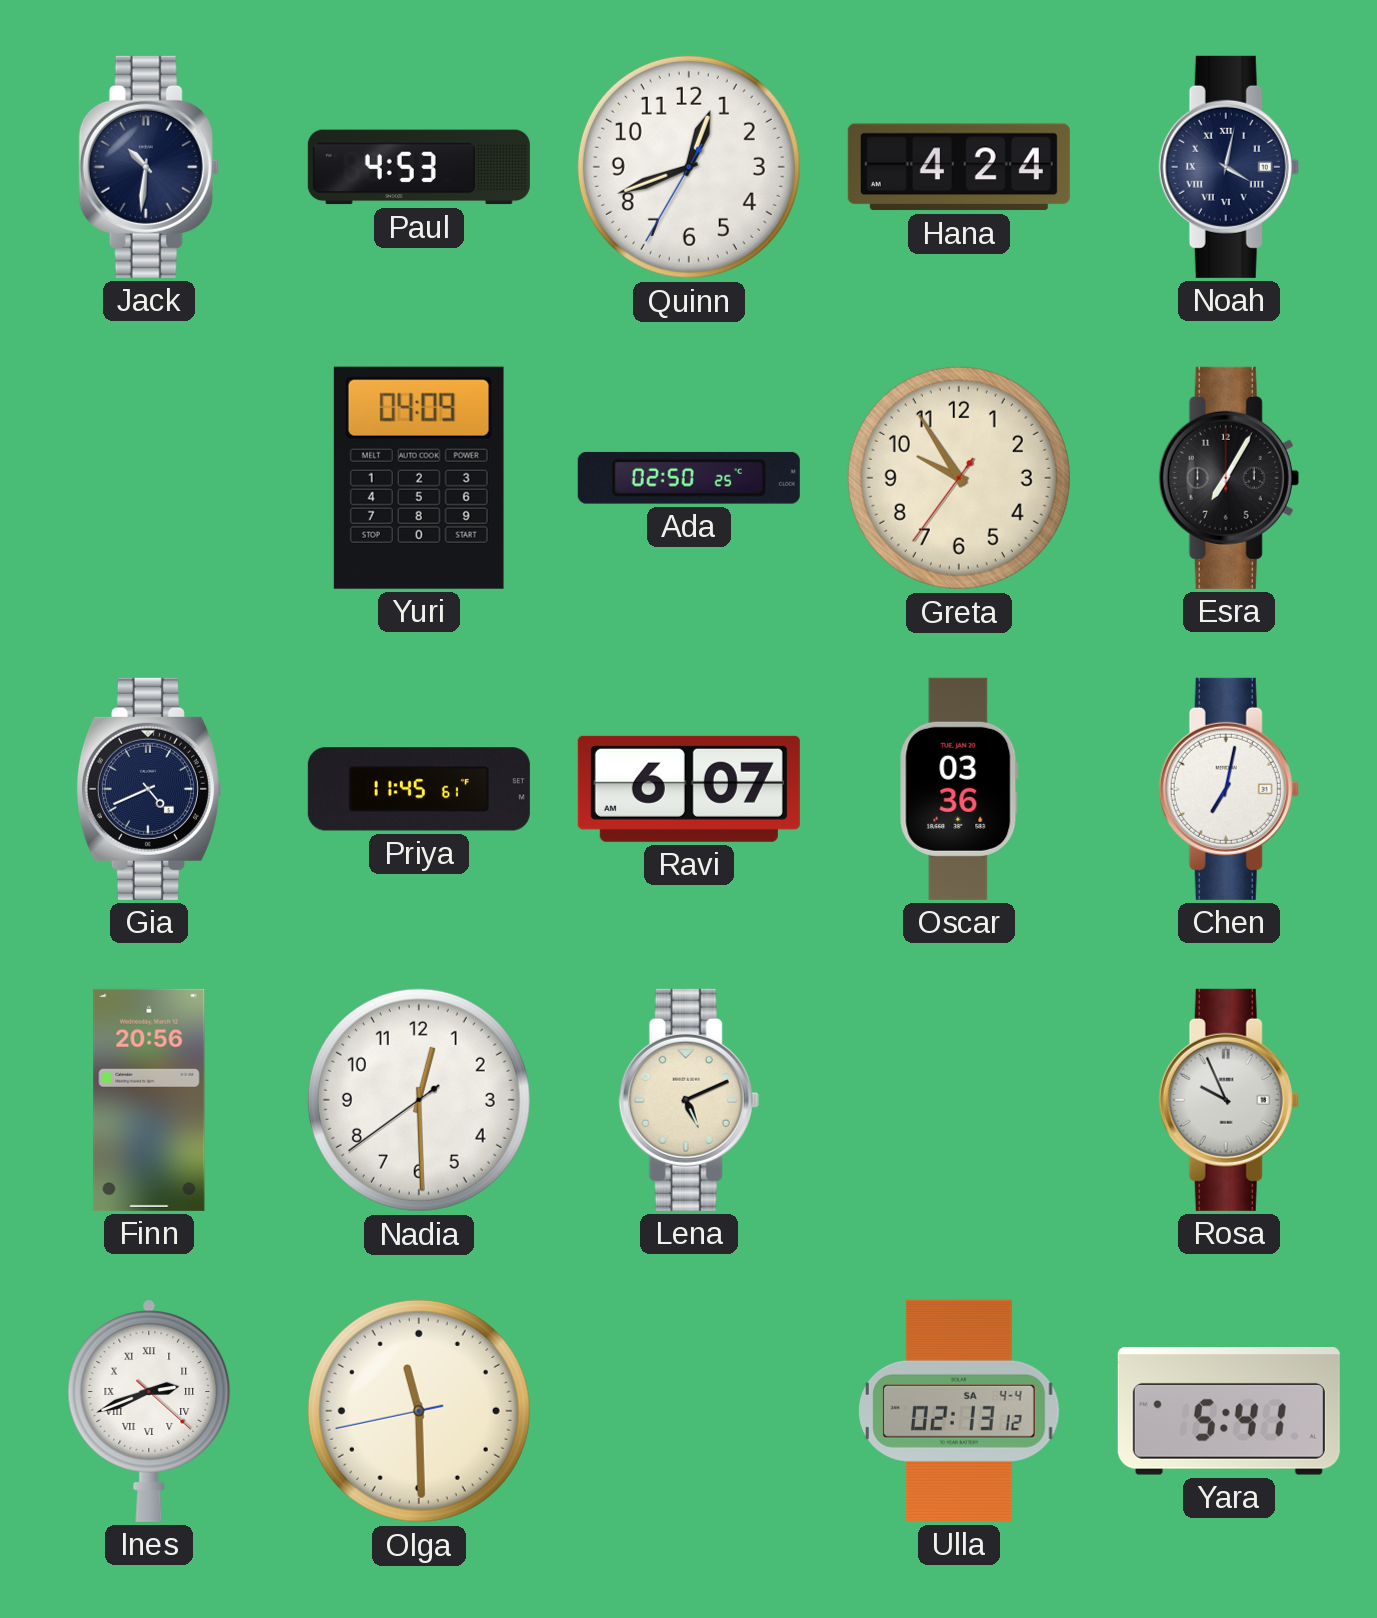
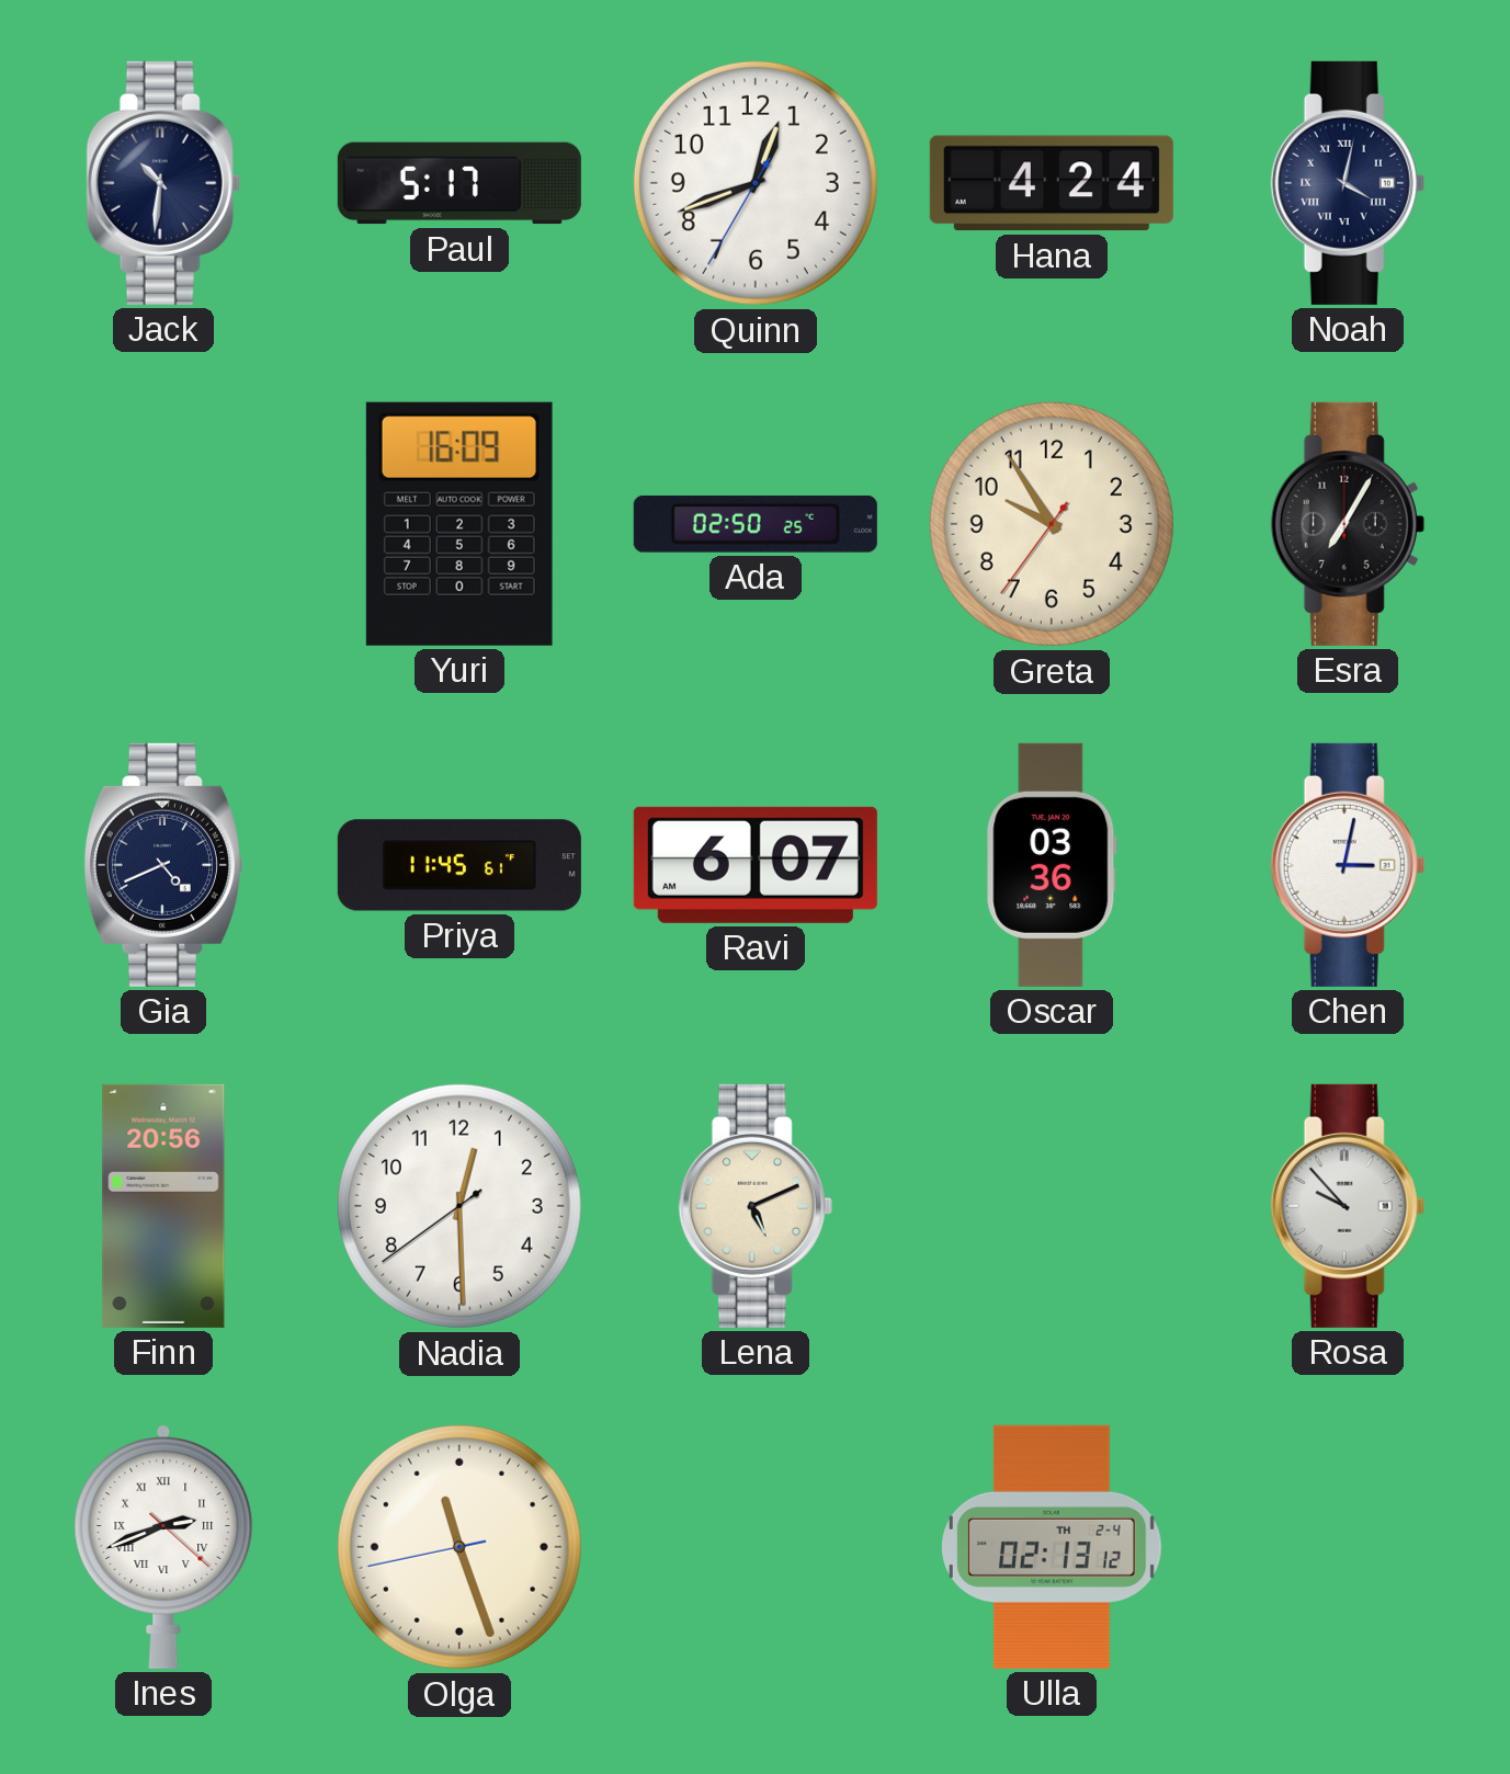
Paul: 4:53 -> 5:17
Yuri: 04:09 -> 16:09
Chen: 7:02 -> 3:02
Rosa: 9:56 -> 9:53
Olga: 11:29 -> 11:26
Ulla date: SA 4-4 -> TH 2-4
Yara: 5:41 -> none
